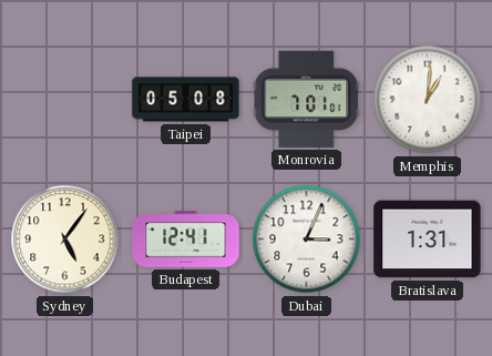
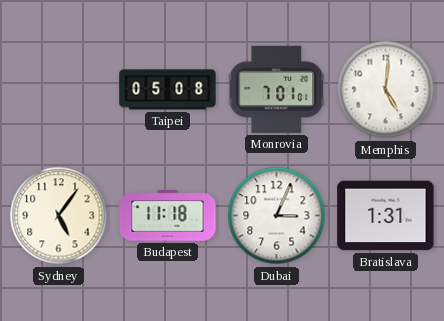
Memphis: 1:01 -> 5:01
Budapest: 12:41 -> 11:18
